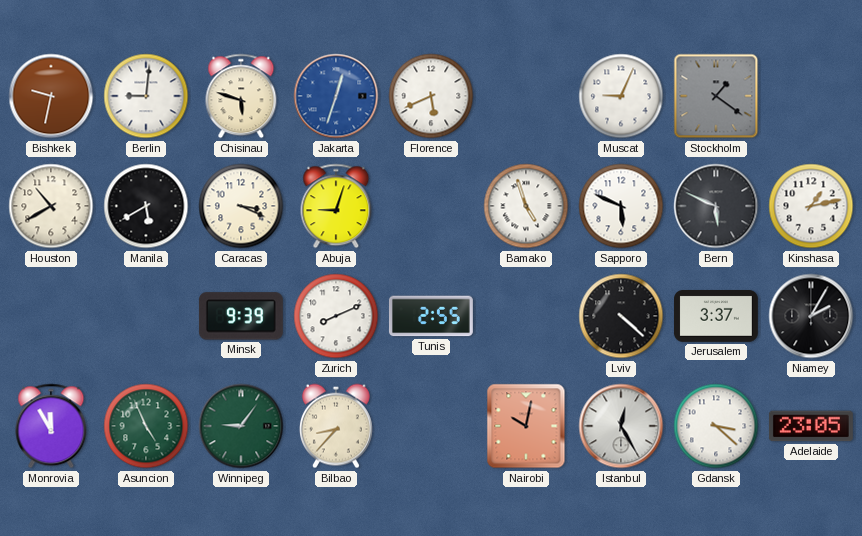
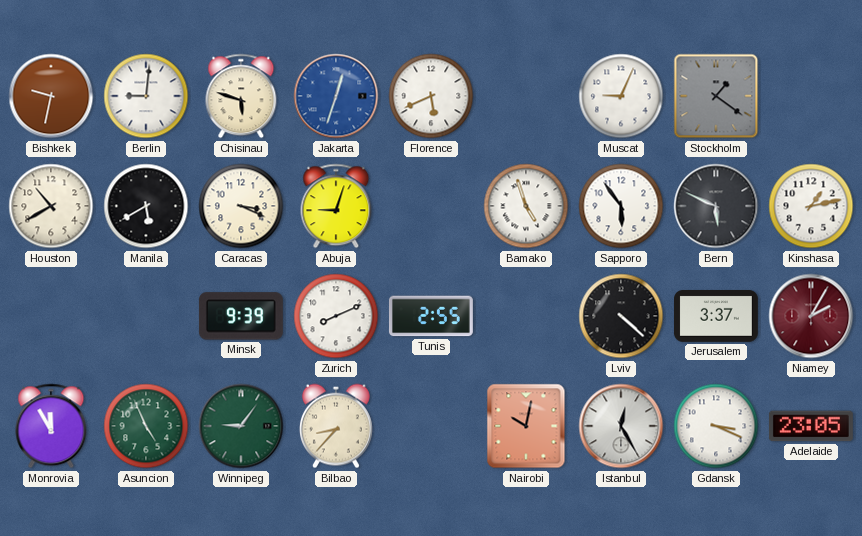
Sapporo: 5:49 -> 5:54
Niamey dial: black -> burgundy
Gdansk: 3:22 -> 3:19
